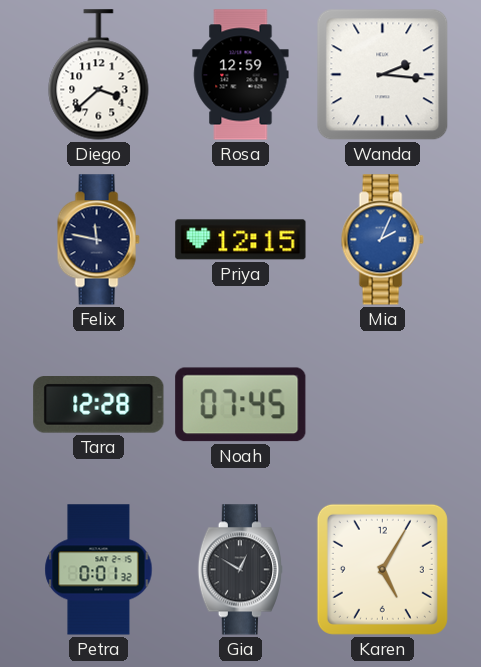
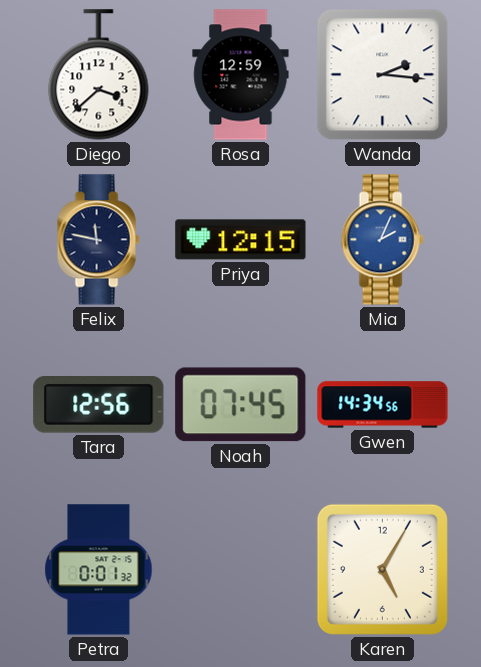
Tara: 12:28 -> 12:56
Gwen: none -> 14:34
Gia: 12:50 -> none
